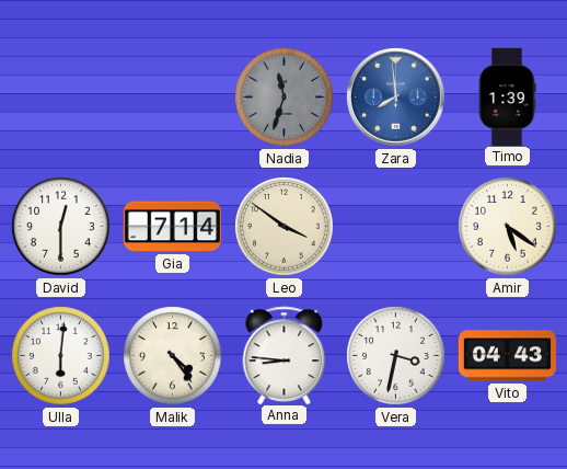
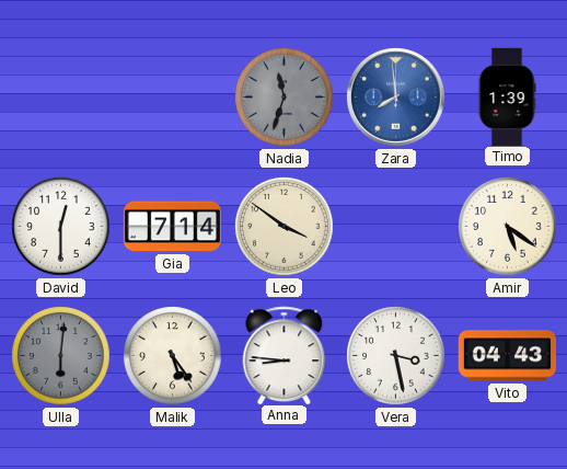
Ulla dial: white -> grey
Malik: 4:24 -> 5:24
Vera: 3:32 -> 3:28
